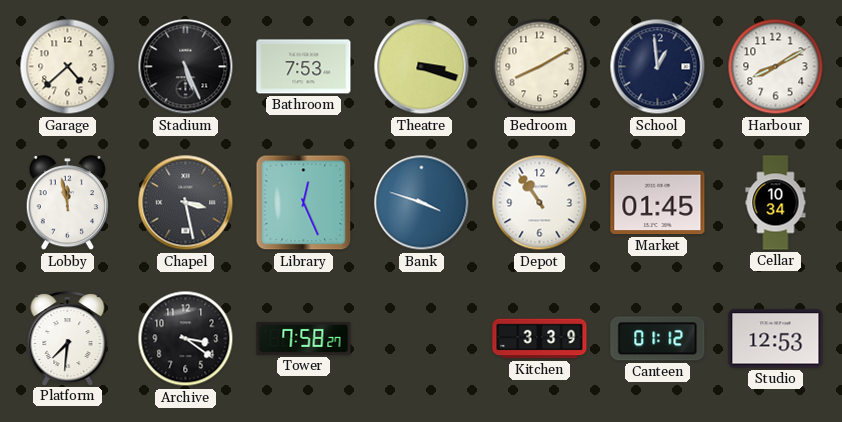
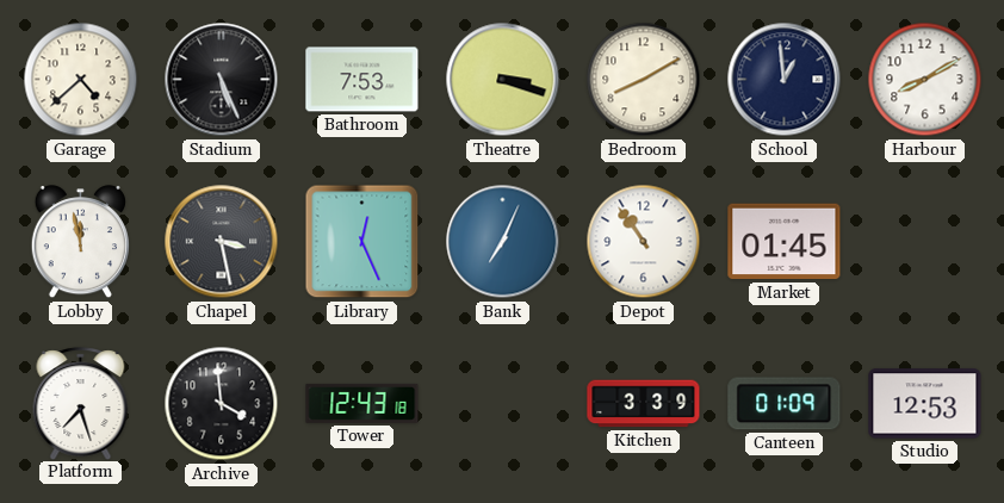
Bank: 3:48 -> 7:04
Cellar: 10:34 -> none
Platform: 7:31 -> 7:27
Archive: 3:21 -> 3:59
Tower: 7:58 -> 12:43
Canteen: 01:12 -> 01:09
